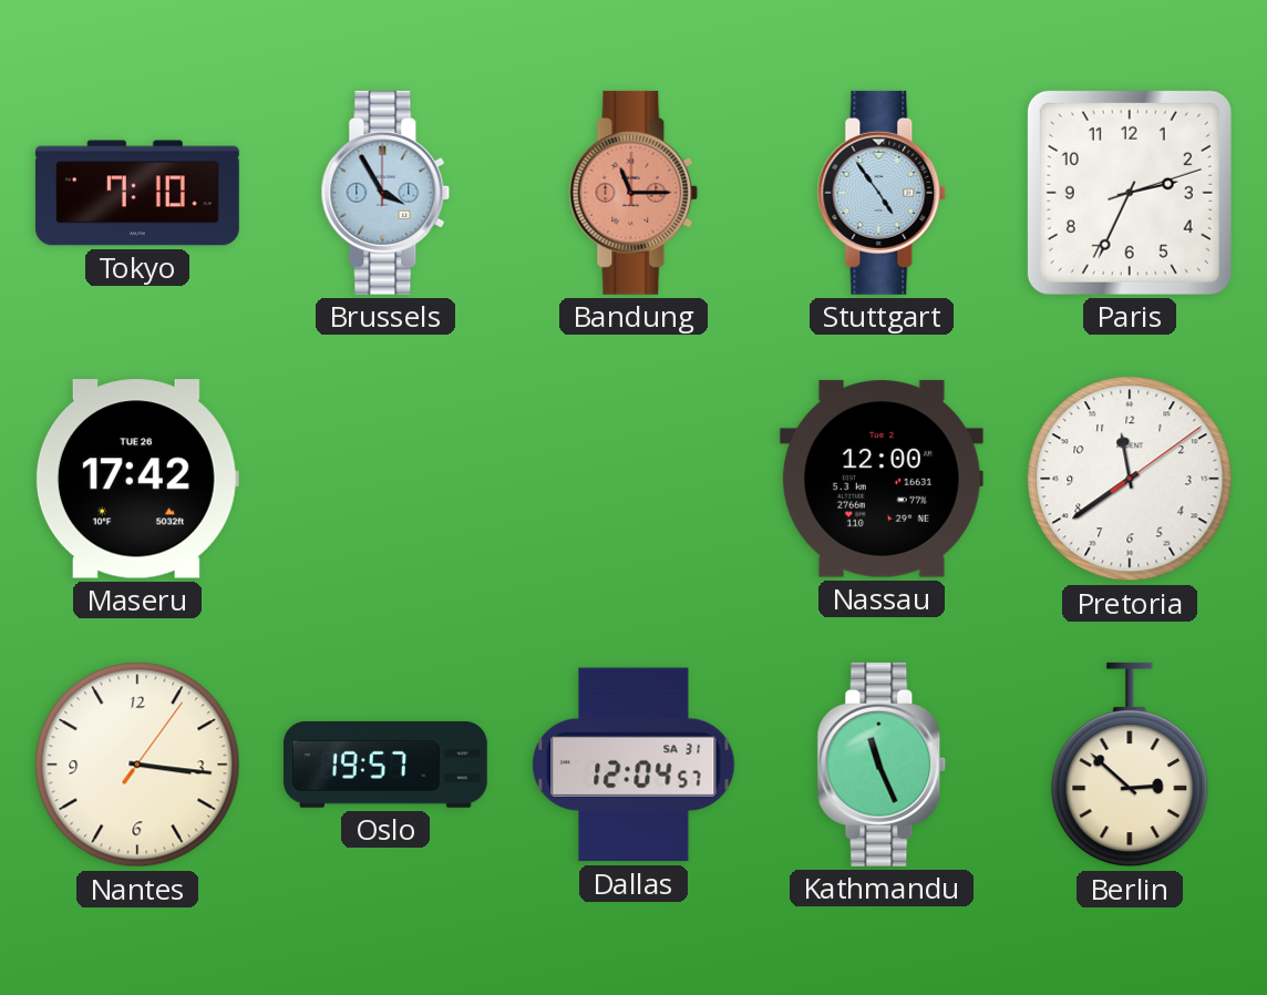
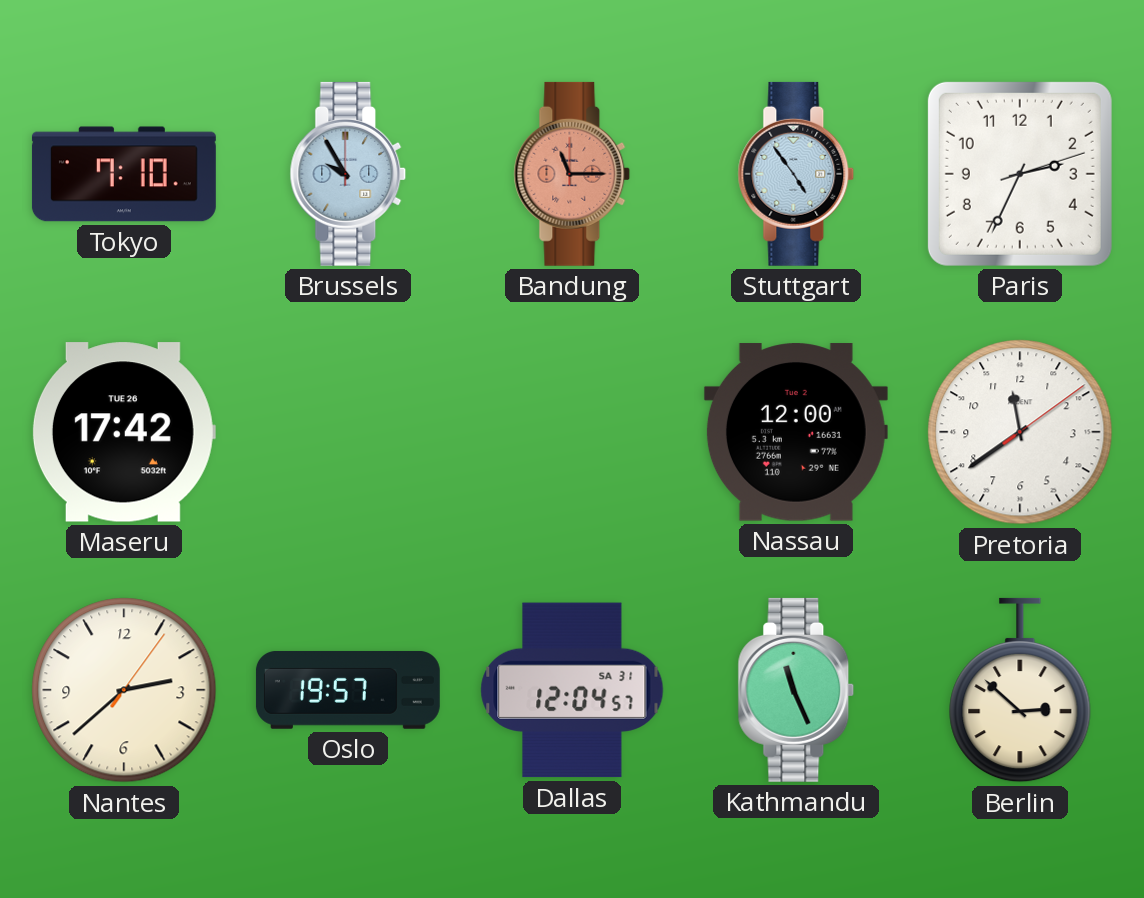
Brussels: 3:55 -> 9:55
Nantes: 3:16 -> 2:38
